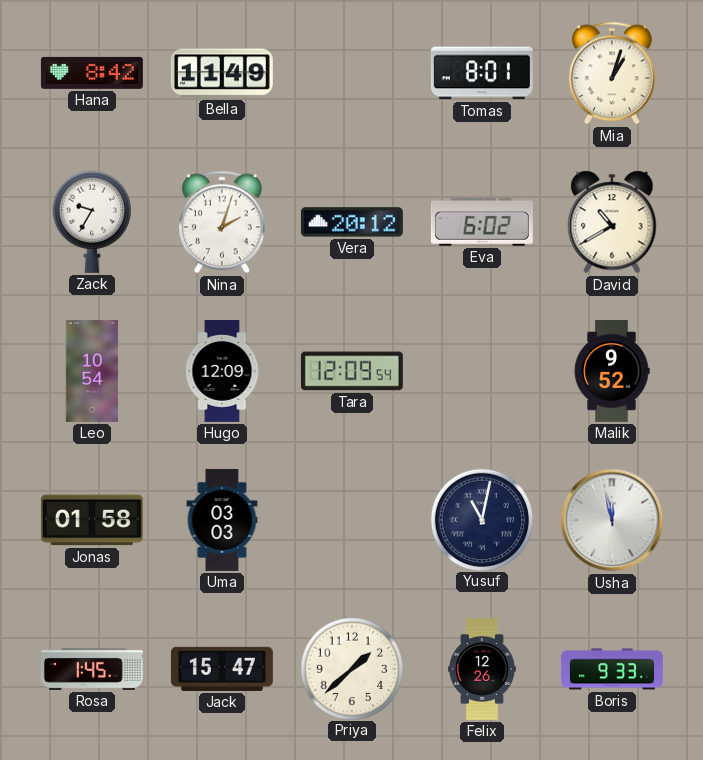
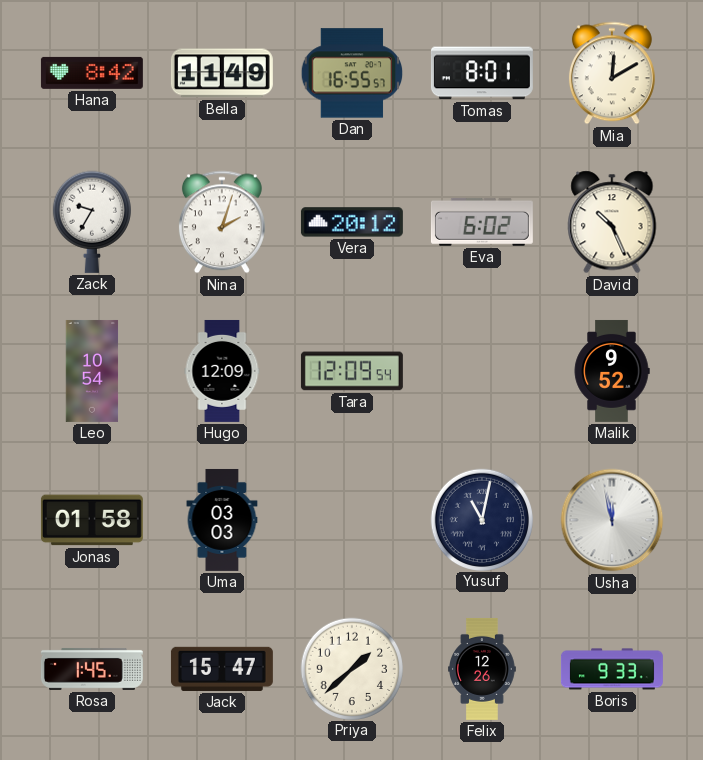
Dan: none -> 16:55
Mia: 1:03 -> 12:10
David: 10:40 -> 10:26
